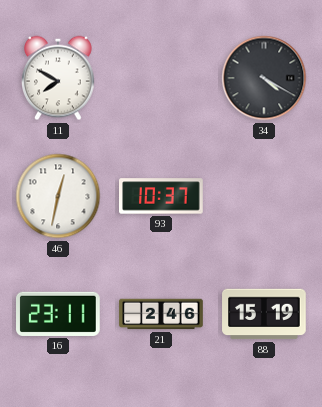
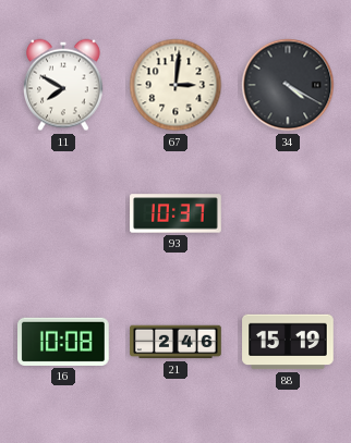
67: none -> 3:01
46: 12:32 -> none
16: 23:11 -> 10:08
